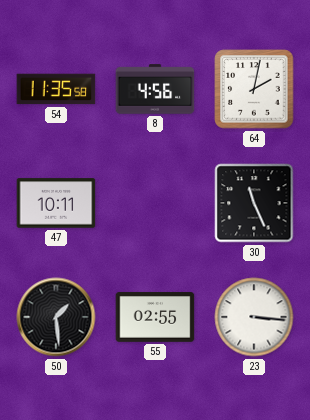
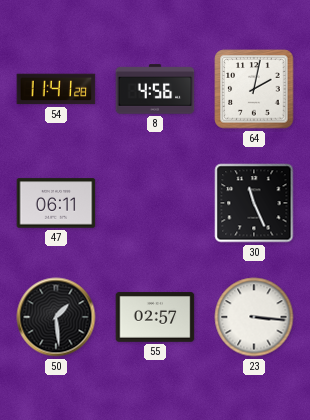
54: 11:35 -> 11:41
47: 10:11 -> 06:11
55: 02:55 -> 02:57
